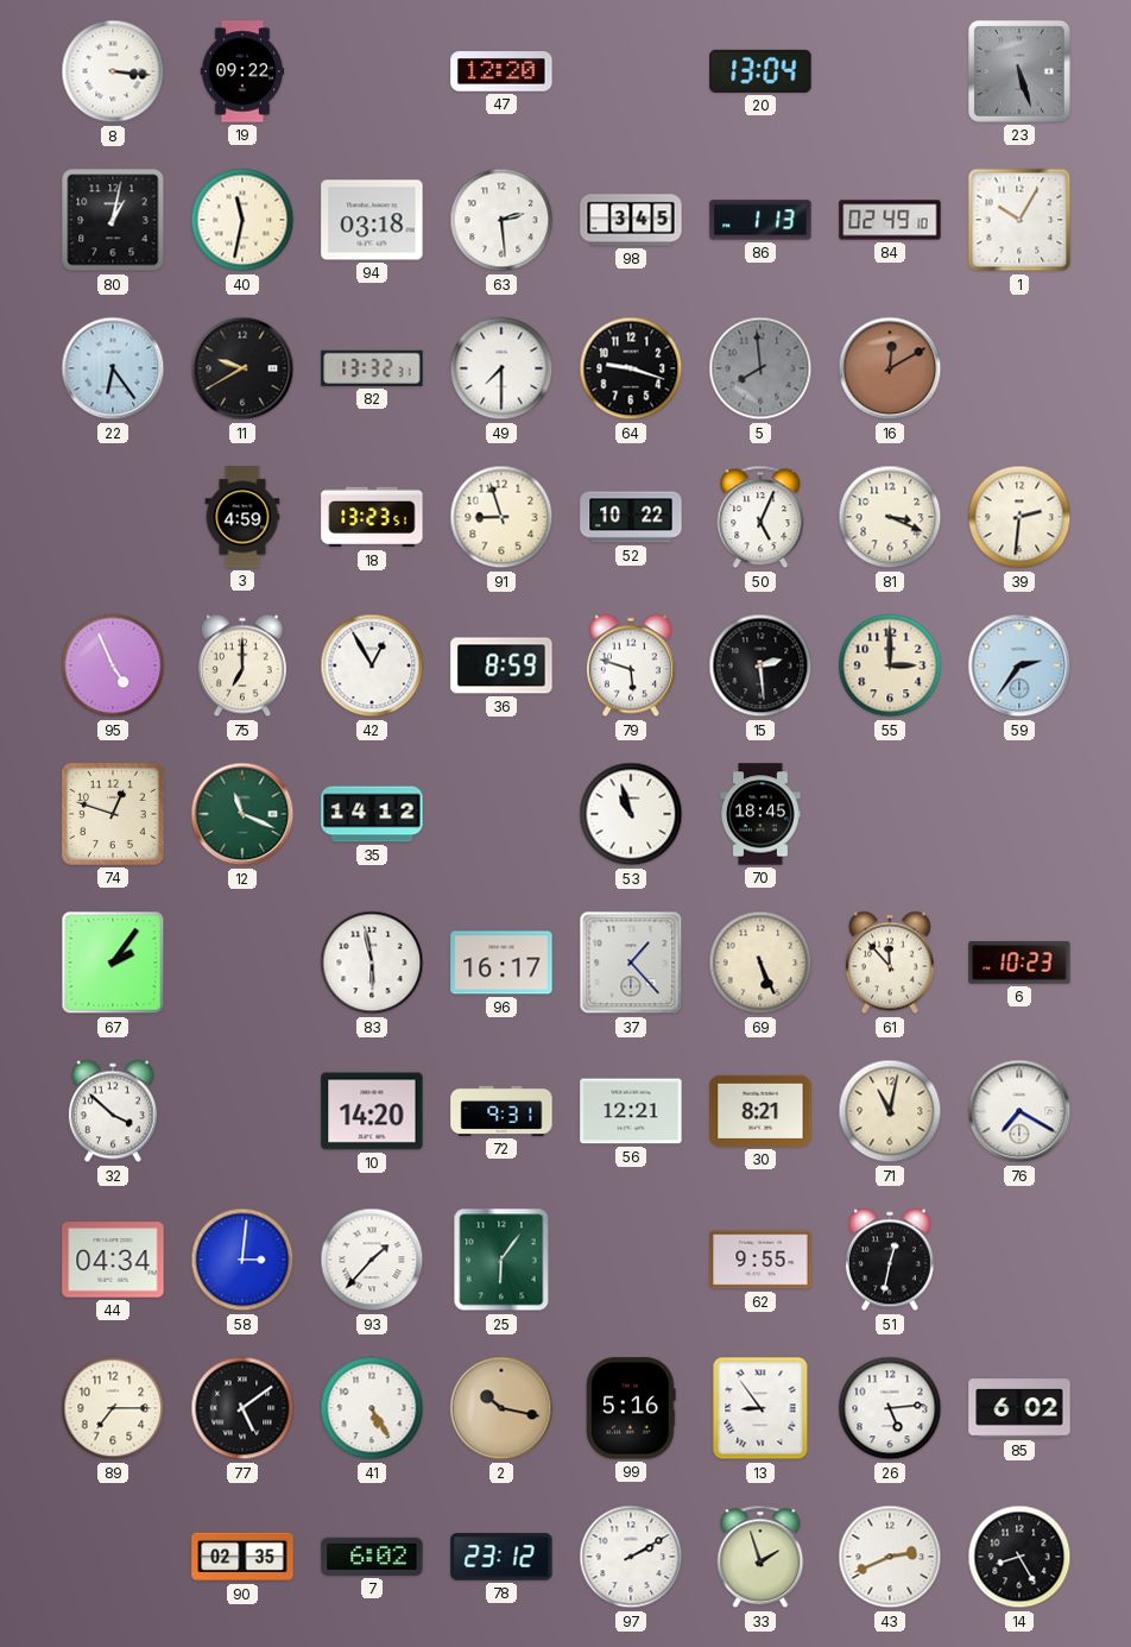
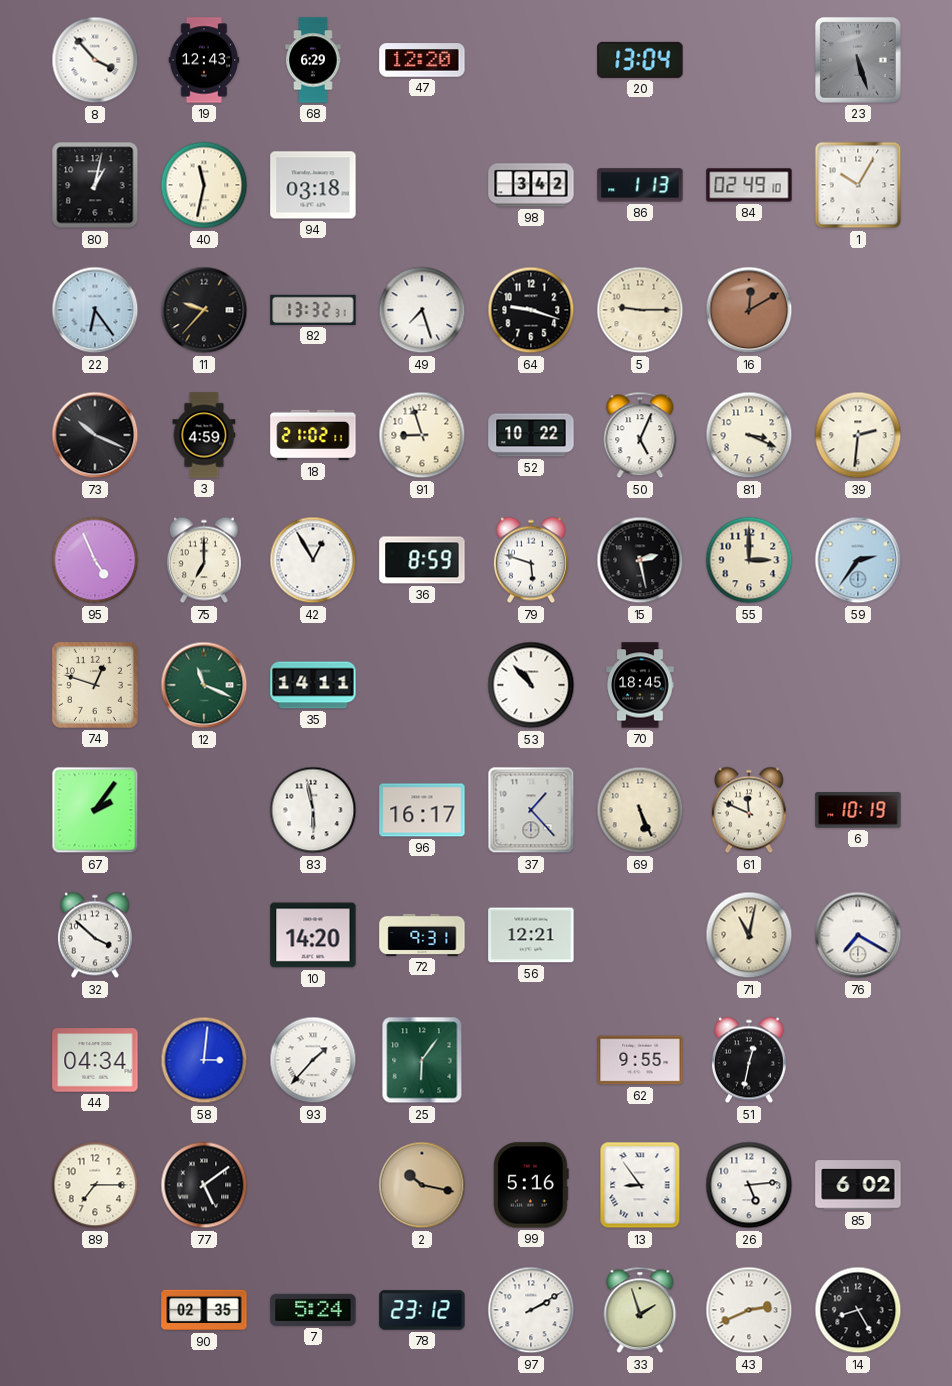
8: 3:16 -> 3:53
19: 09:22 -> 12:43
68: none -> 6:29
63: 2:29 -> none
98: 3:45 -> 3:42
11: 9:40 -> 9:37
49: 7:30 -> 7:27
5: 7:59 -> 9:15
5 dial: grey -> cream
73: none -> 10:19
18: 13:23 -> 21:02
15: 2:29 -> 2:28
35: 14:12 -> 14:11
53: 10:57 -> 10:53
61: 11:53 -> 11:49
6: 10:23 -> 10:19
30: 8:21 -> none
41: 5:25 -> none
7: 6:02 -> 5:24
